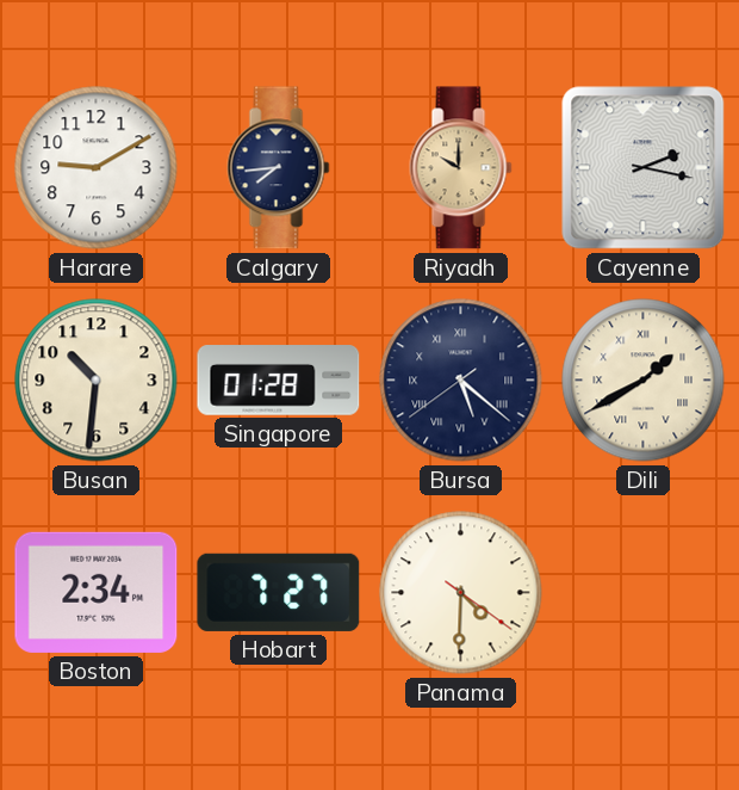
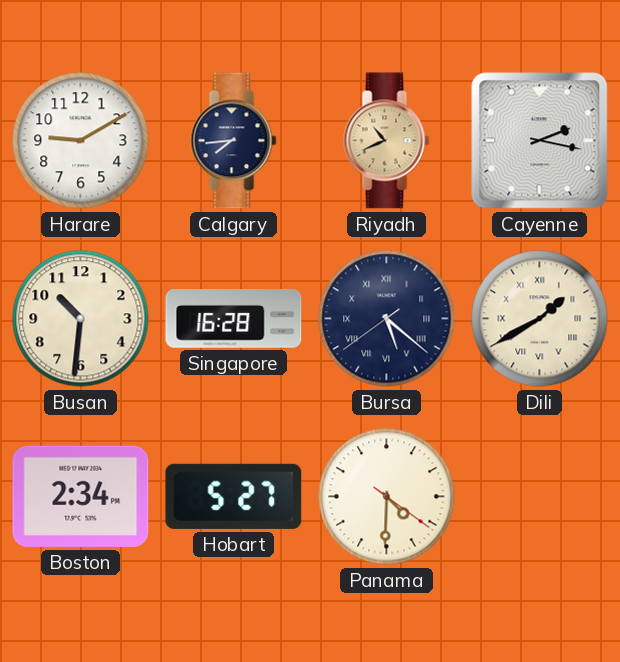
Riyadh: 10:00 -> 10:41
Singapore: 01:28 -> 16:28
Hobart: 7:27 -> 5:27
